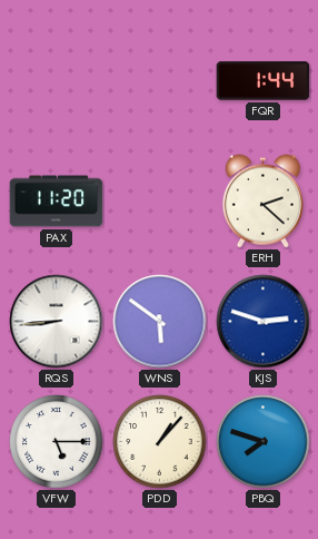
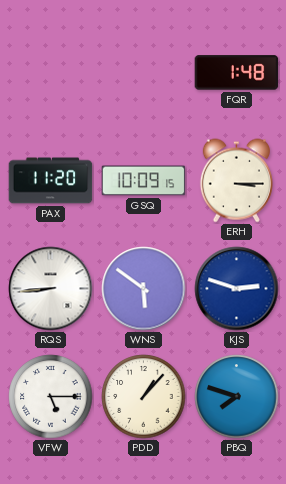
FQR: 1:44 -> 1:48
GSQ: none -> 10:09
ERH: 2:22 -> 3:15
